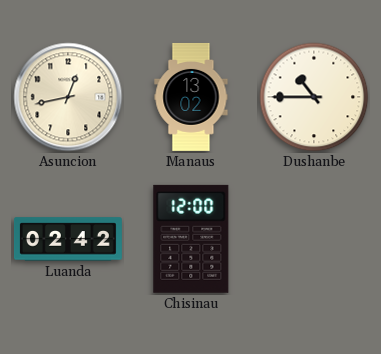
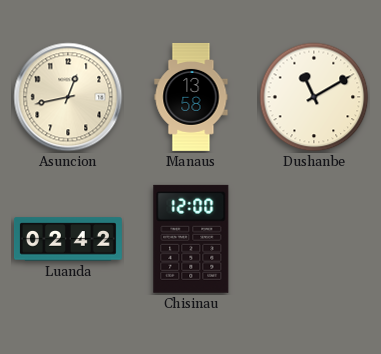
Manaus: 13:02 -> 13:58
Dushanbe: 10:45 -> 11:10
